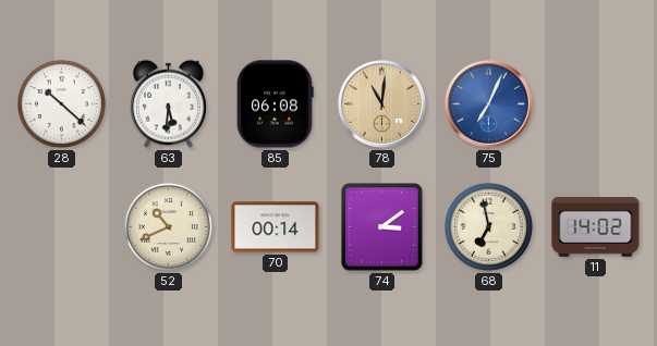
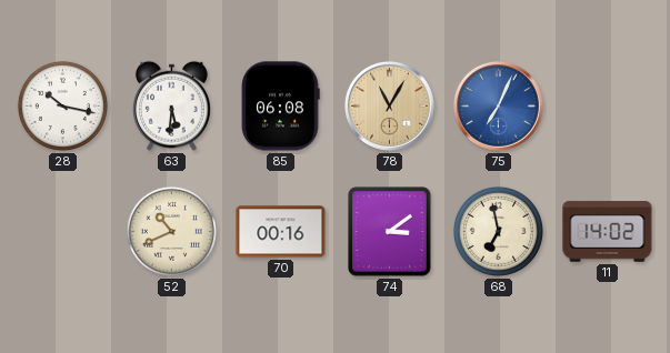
28: 10:22 -> 10:17
78: 11:01 -> 11:05
70: 00:14 -> 00:16
